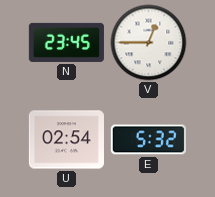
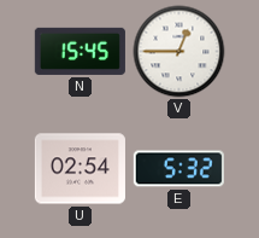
N: 23:45 -> 15:45
